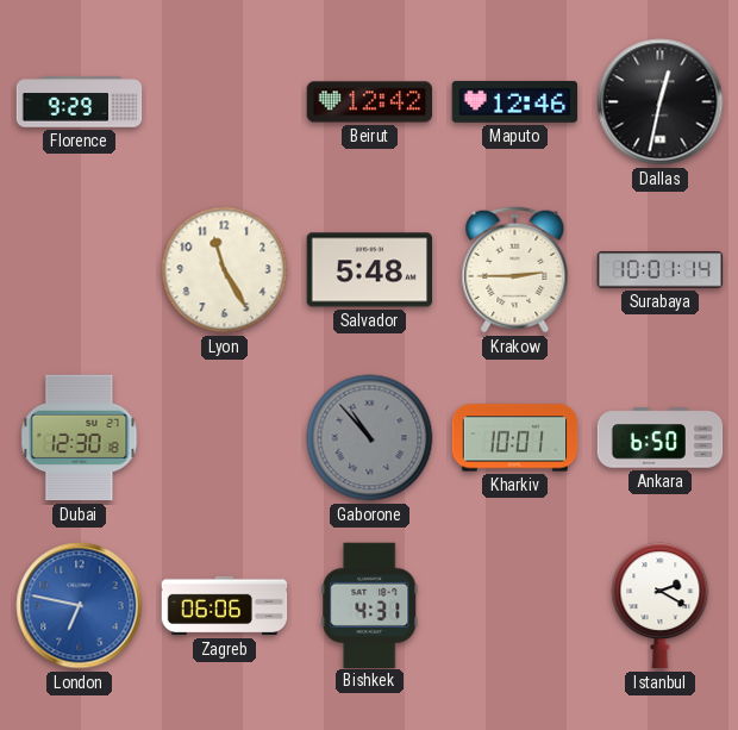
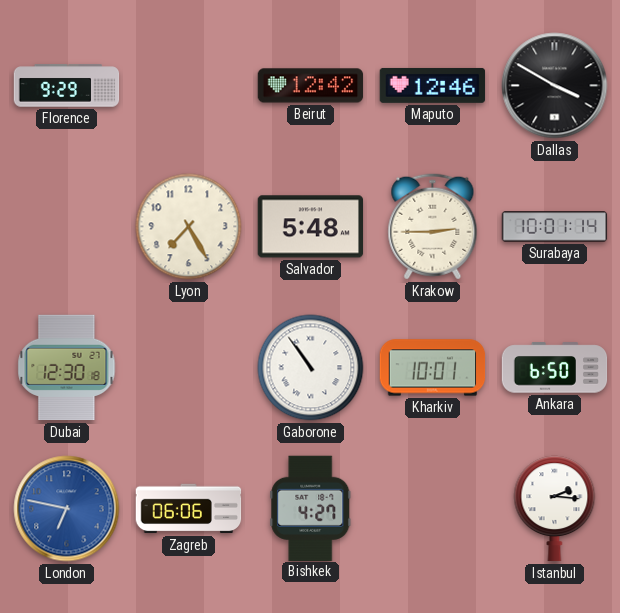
Dallas: 12:32 -> 3:50
Lyon: 11:25 -> 7:25
Gaborone: 10:53 -> 10:54
Gaborone dial: grey -> white
Bishkek: 4:31 -> 4:27
Istanbul: 2:20 -> 2:16
